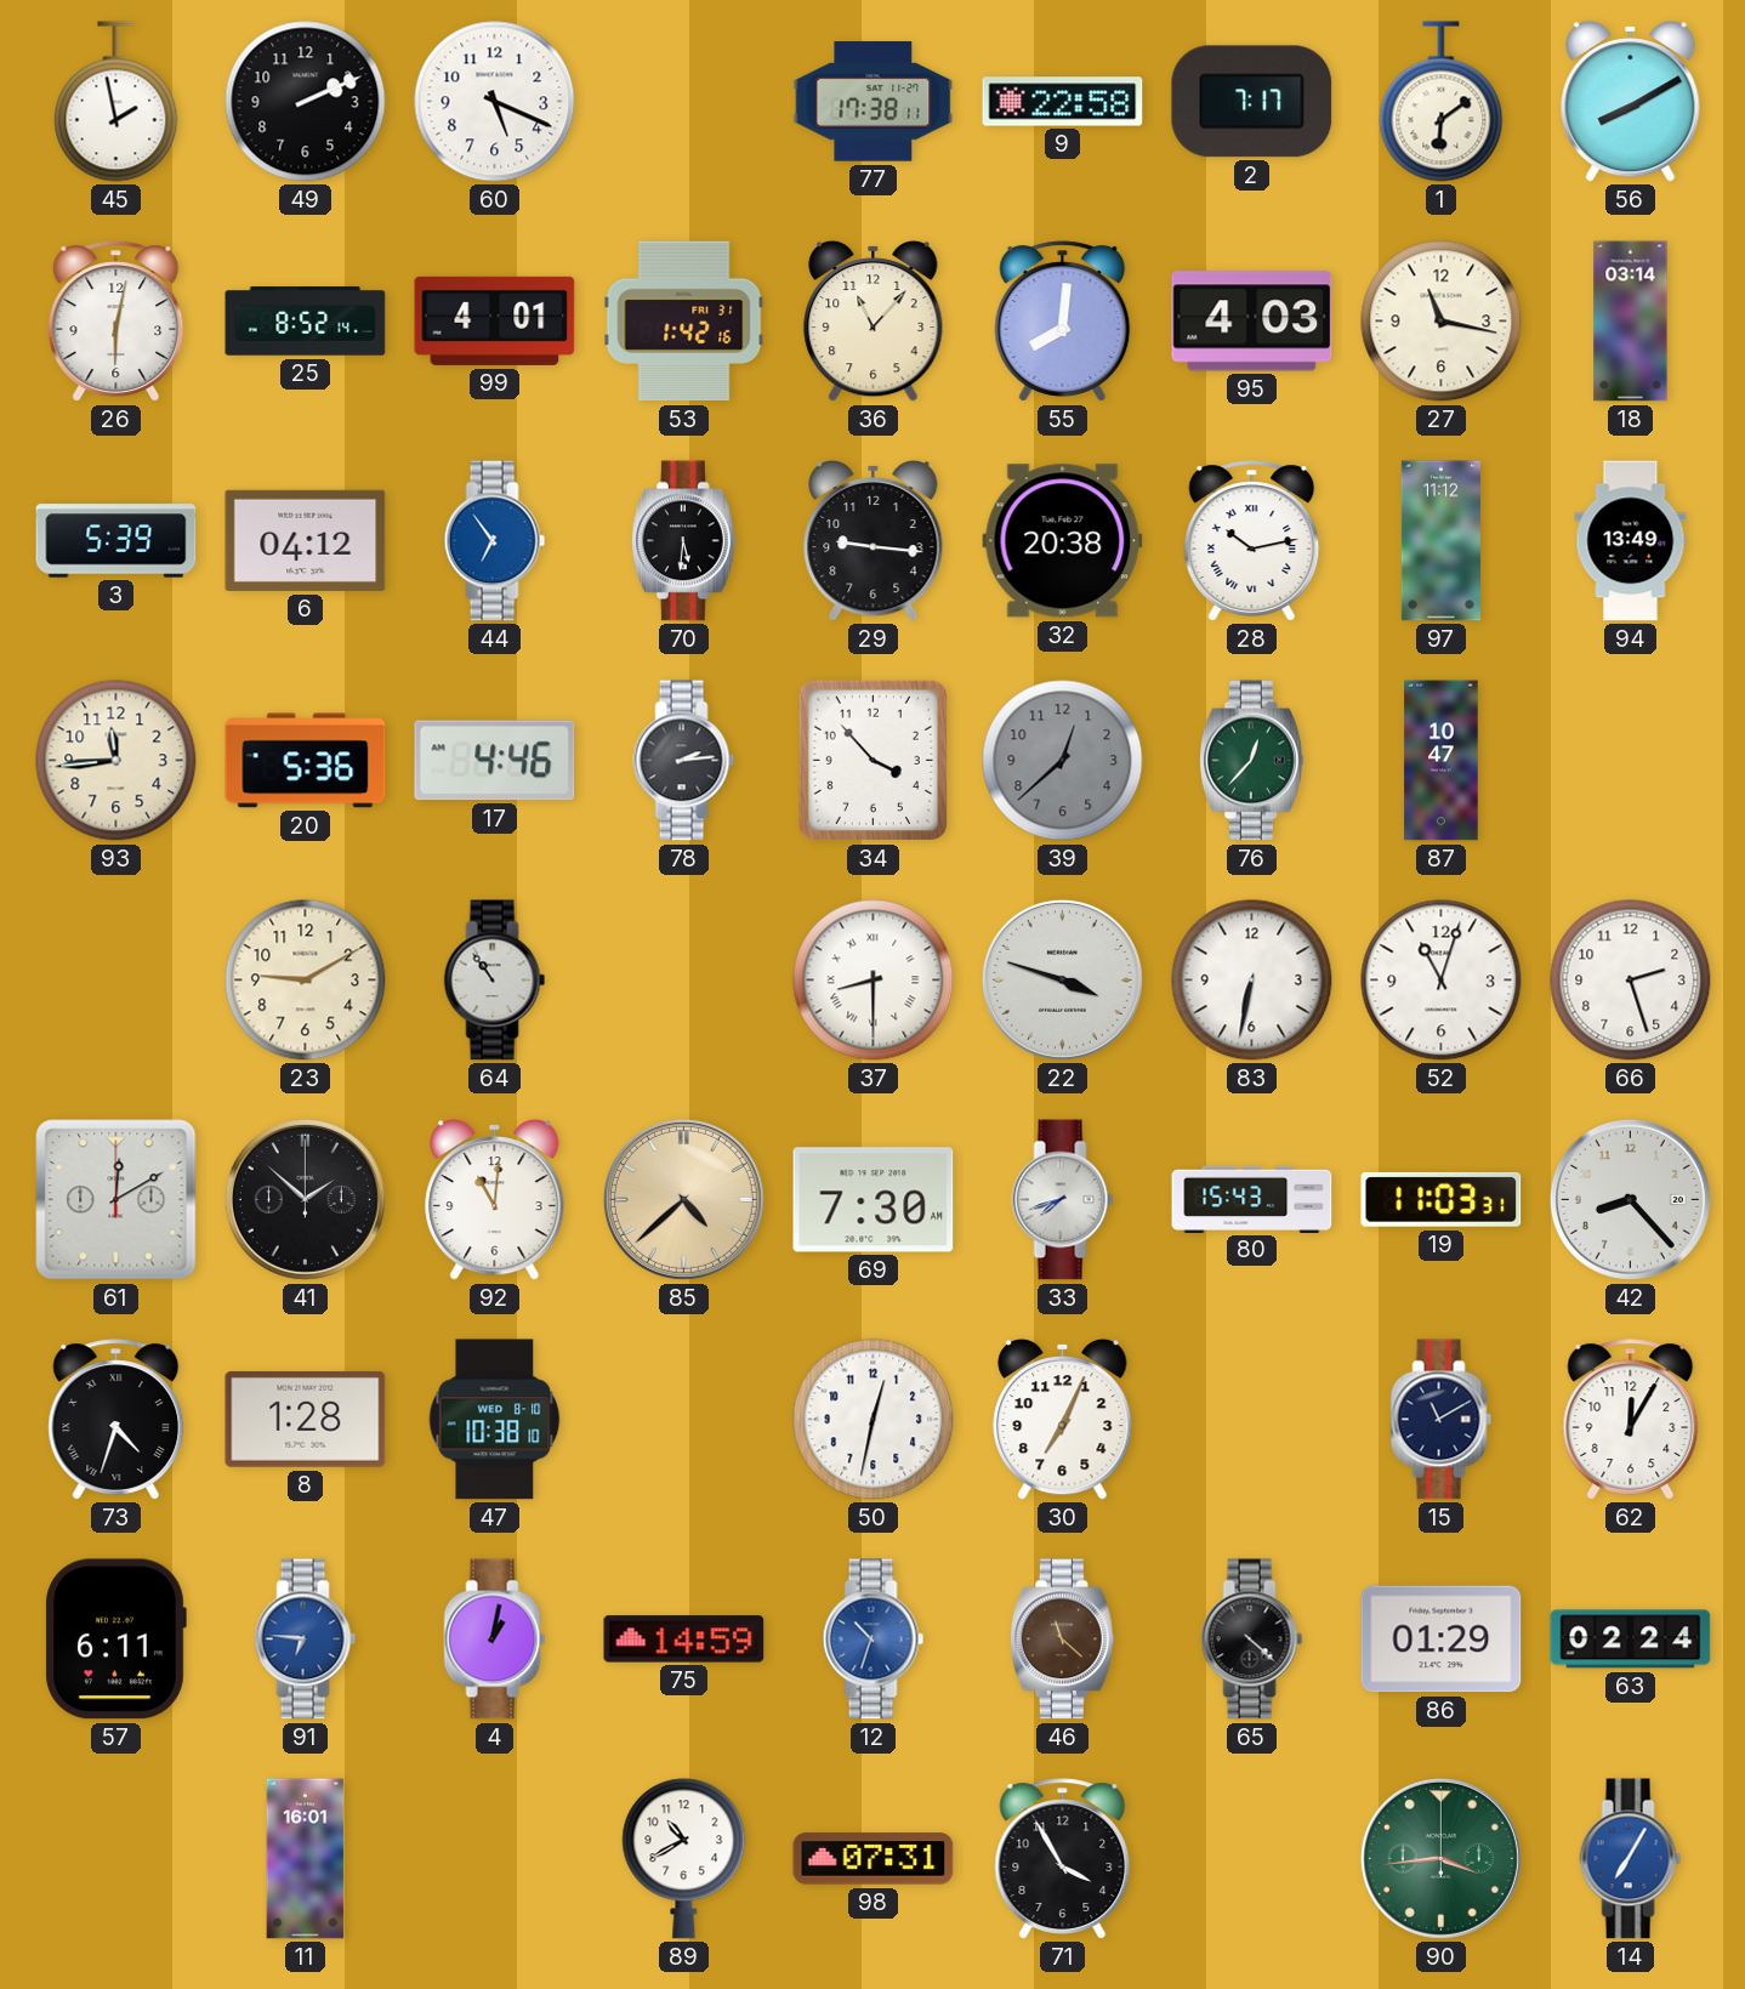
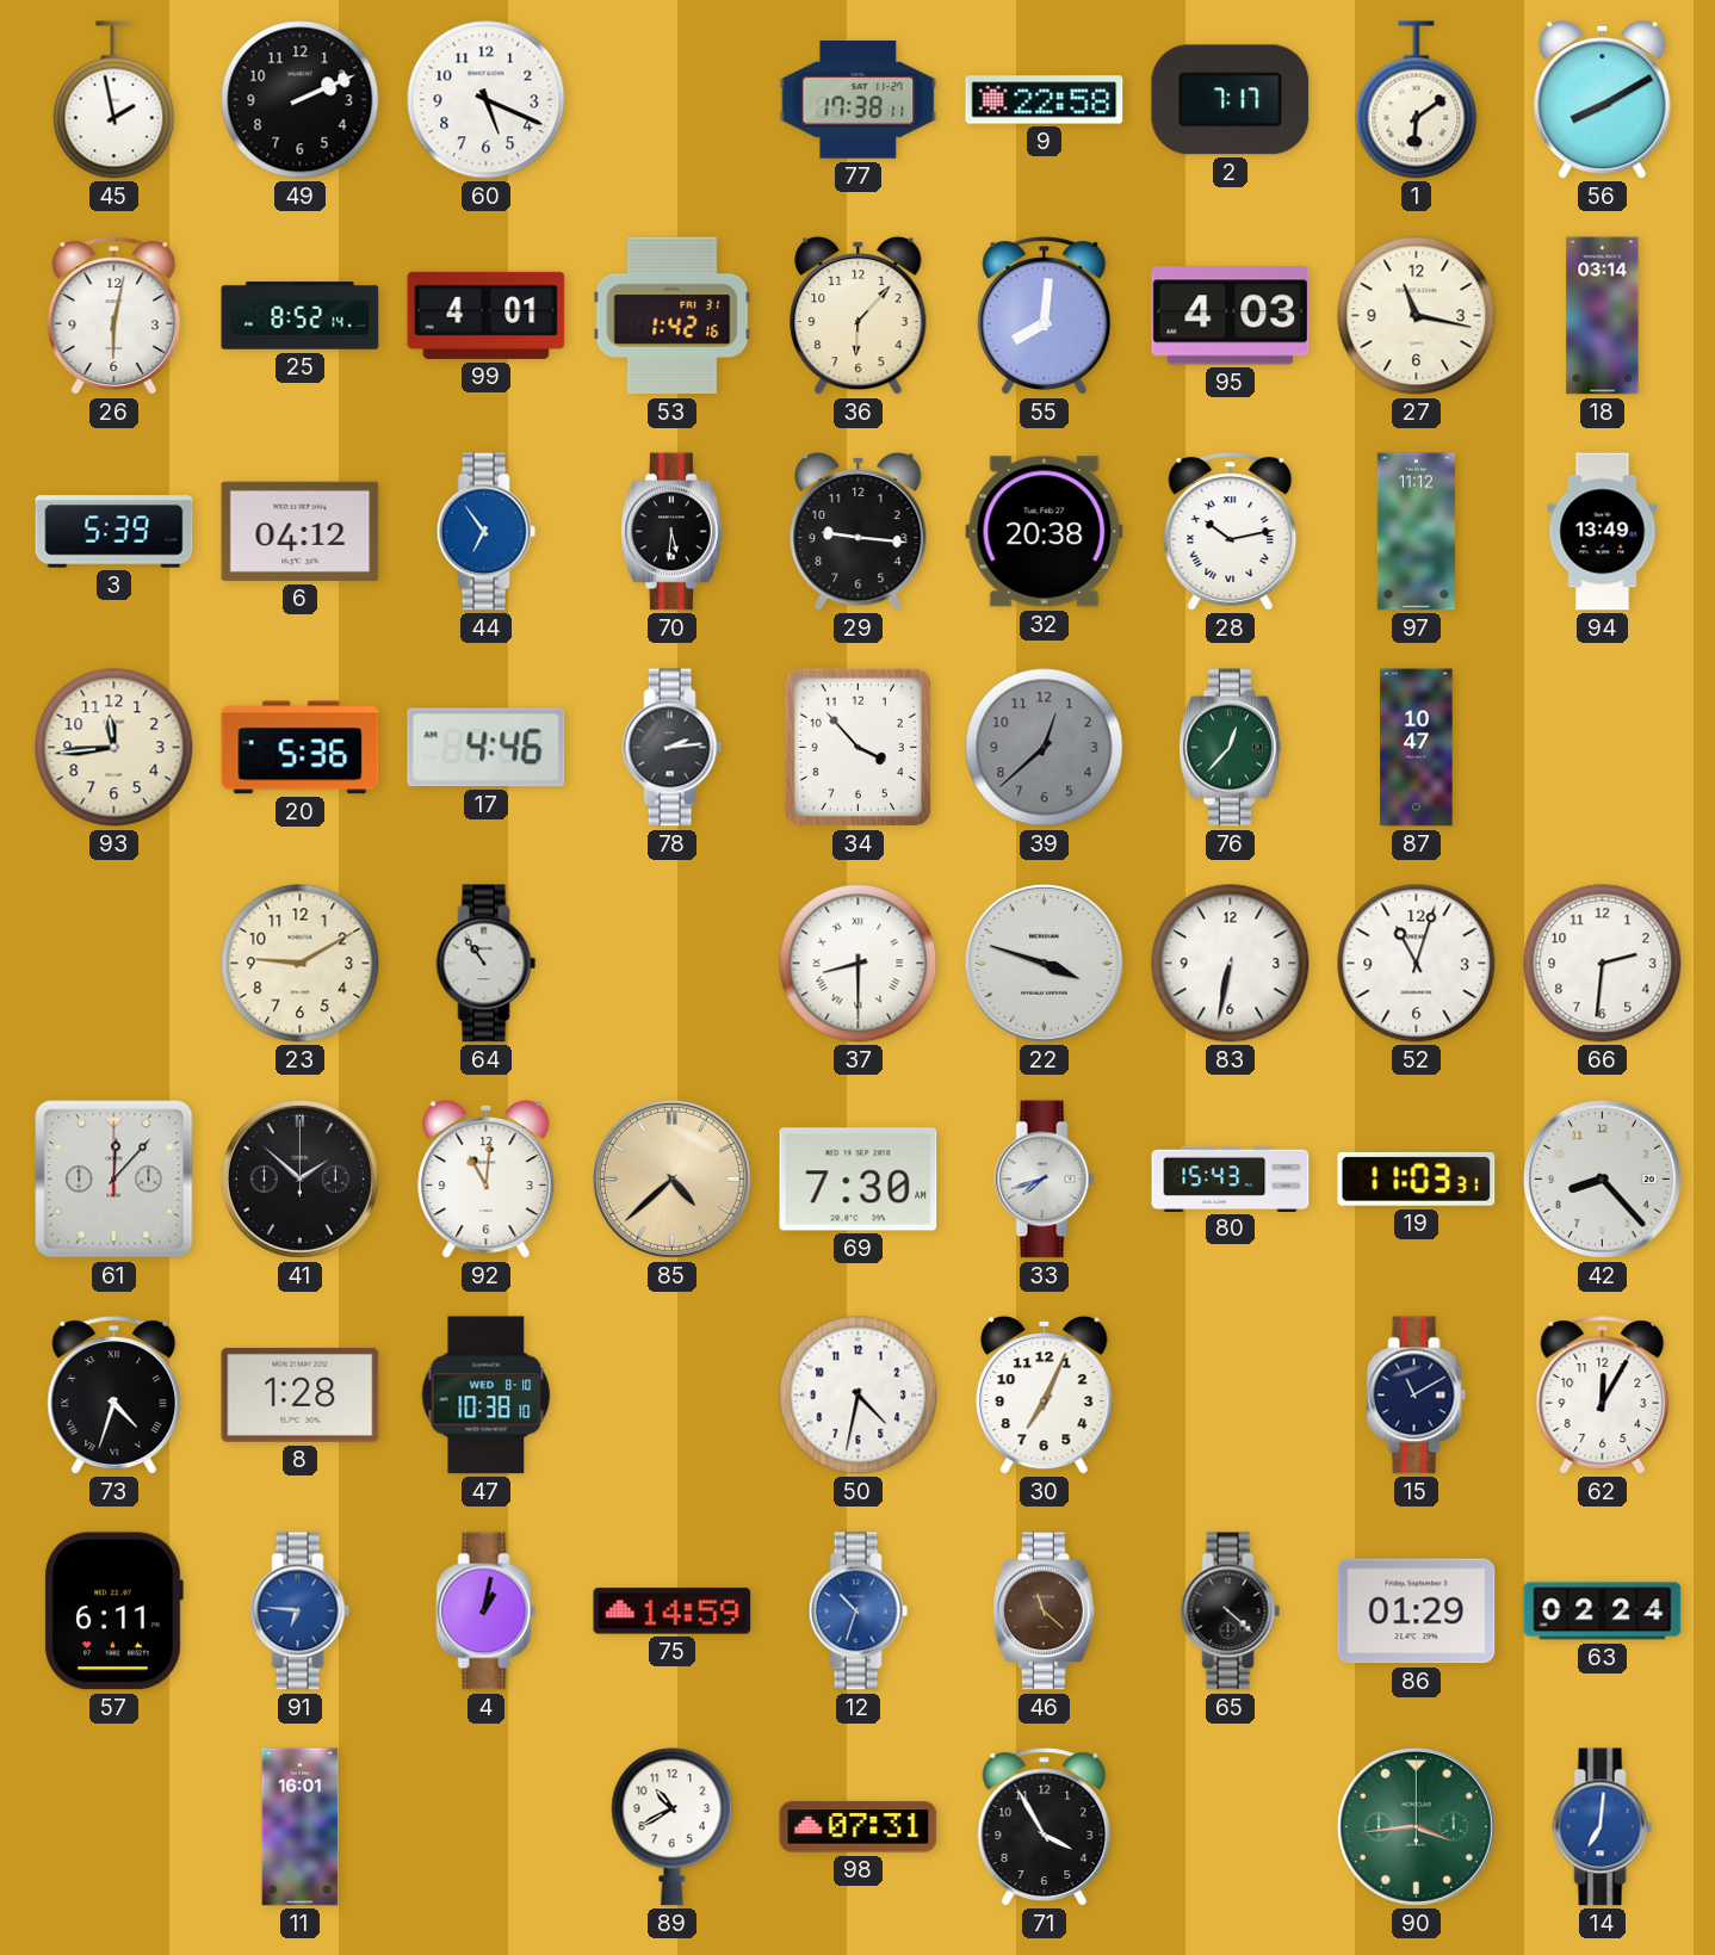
36: 11:07 -> 6:07
66: 2:27 -> 2:31
61: 12:10 -> 12:07
50: 12:32 -> 4:32
14: 7:05 -> 7:01
